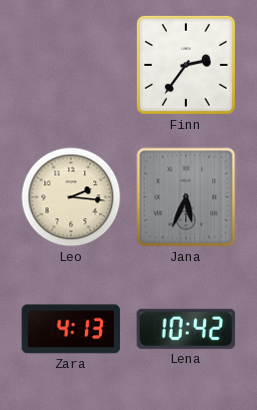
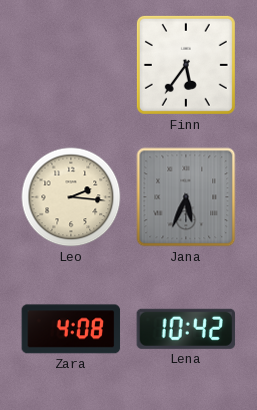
Finn: 2:36 -> 5:36
Zara: 4:13 -> 4:08
